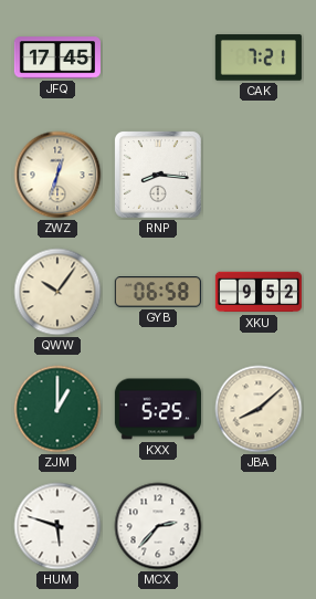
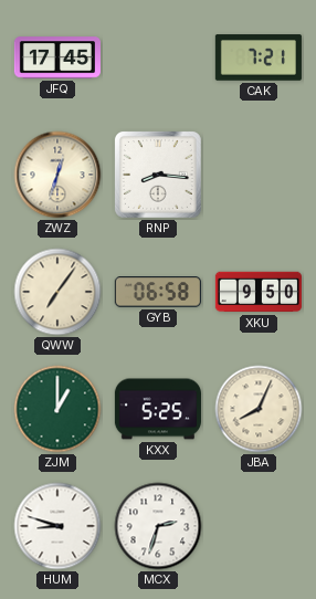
QWW: 10:06 -> 7:06
XKU: 9:52 -> 9:50
JBA: 8:08 -> 8:04
HUM: 5:48 -> 8:48
MCX: 2:37 -> 2:33
